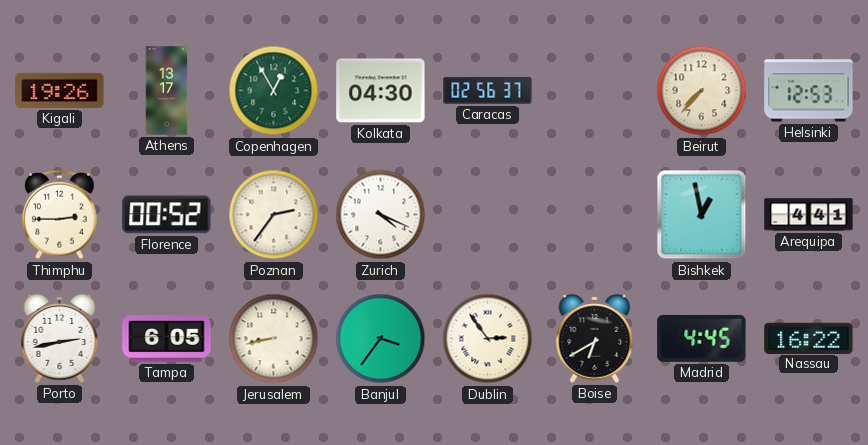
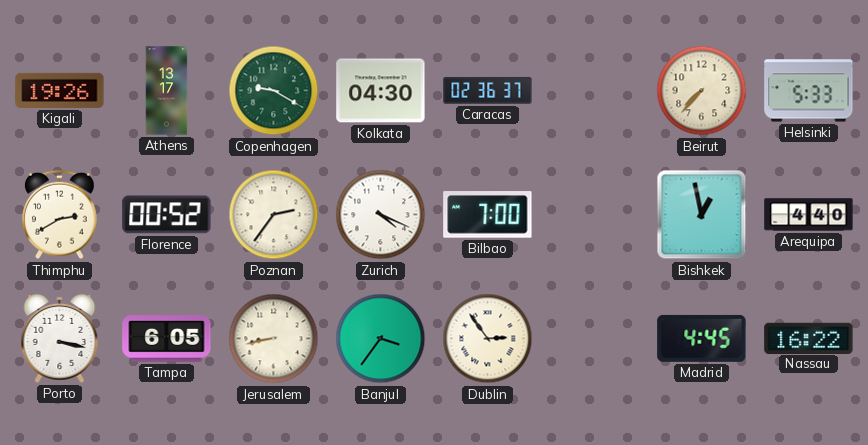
Copenhagen: 12:55 -> 9:20
Caracas: 02:56 -> 02:36
Helsinki: 12:53 -> 5:33
Thimphu: 2:45 -> 2:40
Bilbao: none -> 7:00
Arequipa: 4:41 -> 4:40
Porto: 2:43 -> 3:17
Boise: 6:40 -> none
